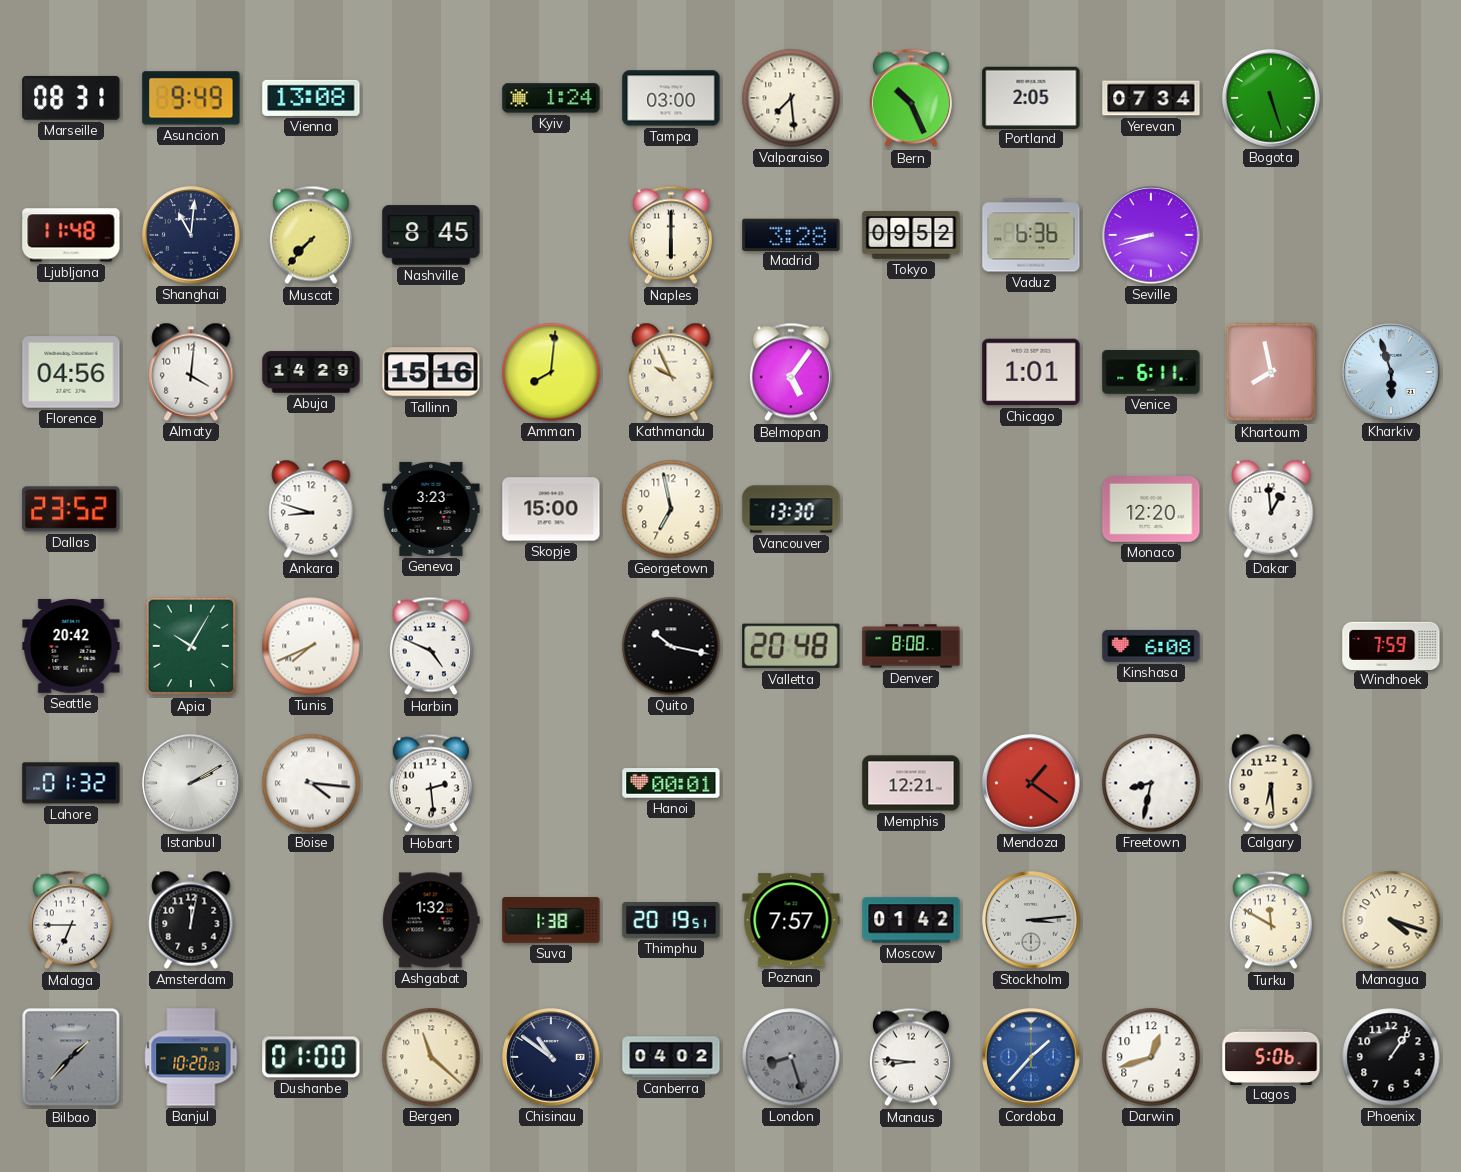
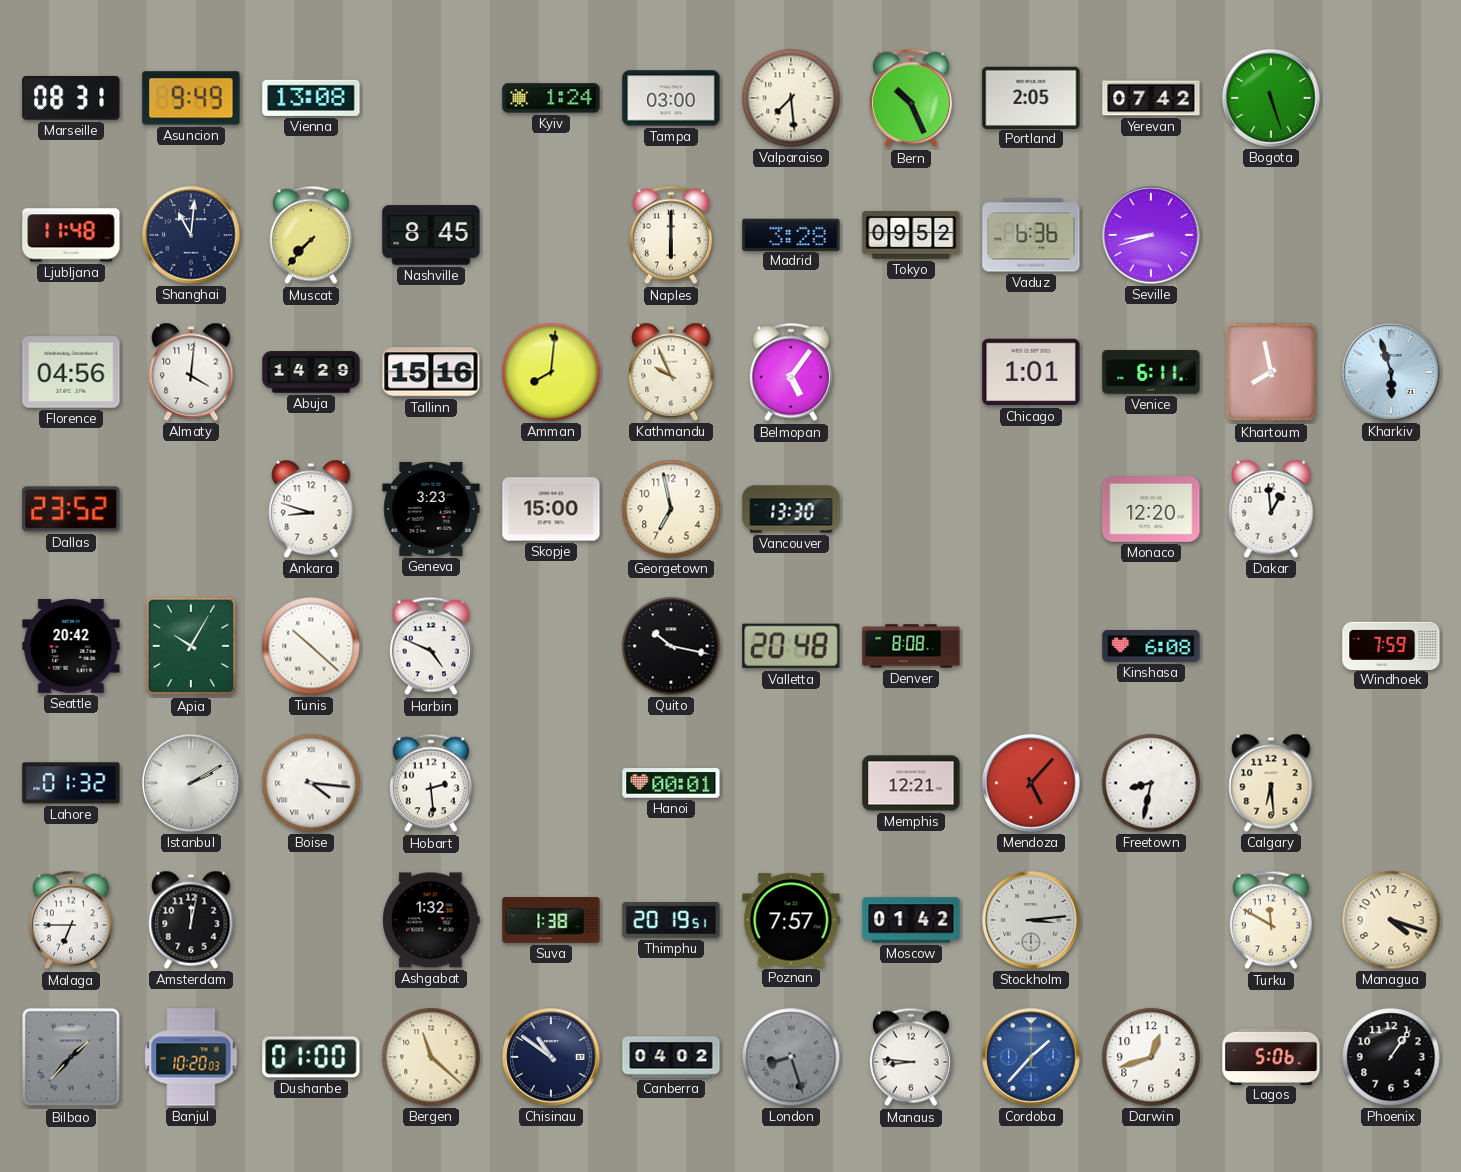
Yerevan: 07:34 -> 07:42
Tunis: 7:41 -> 10:22
Mendoza: 1:21 -> 5:07
